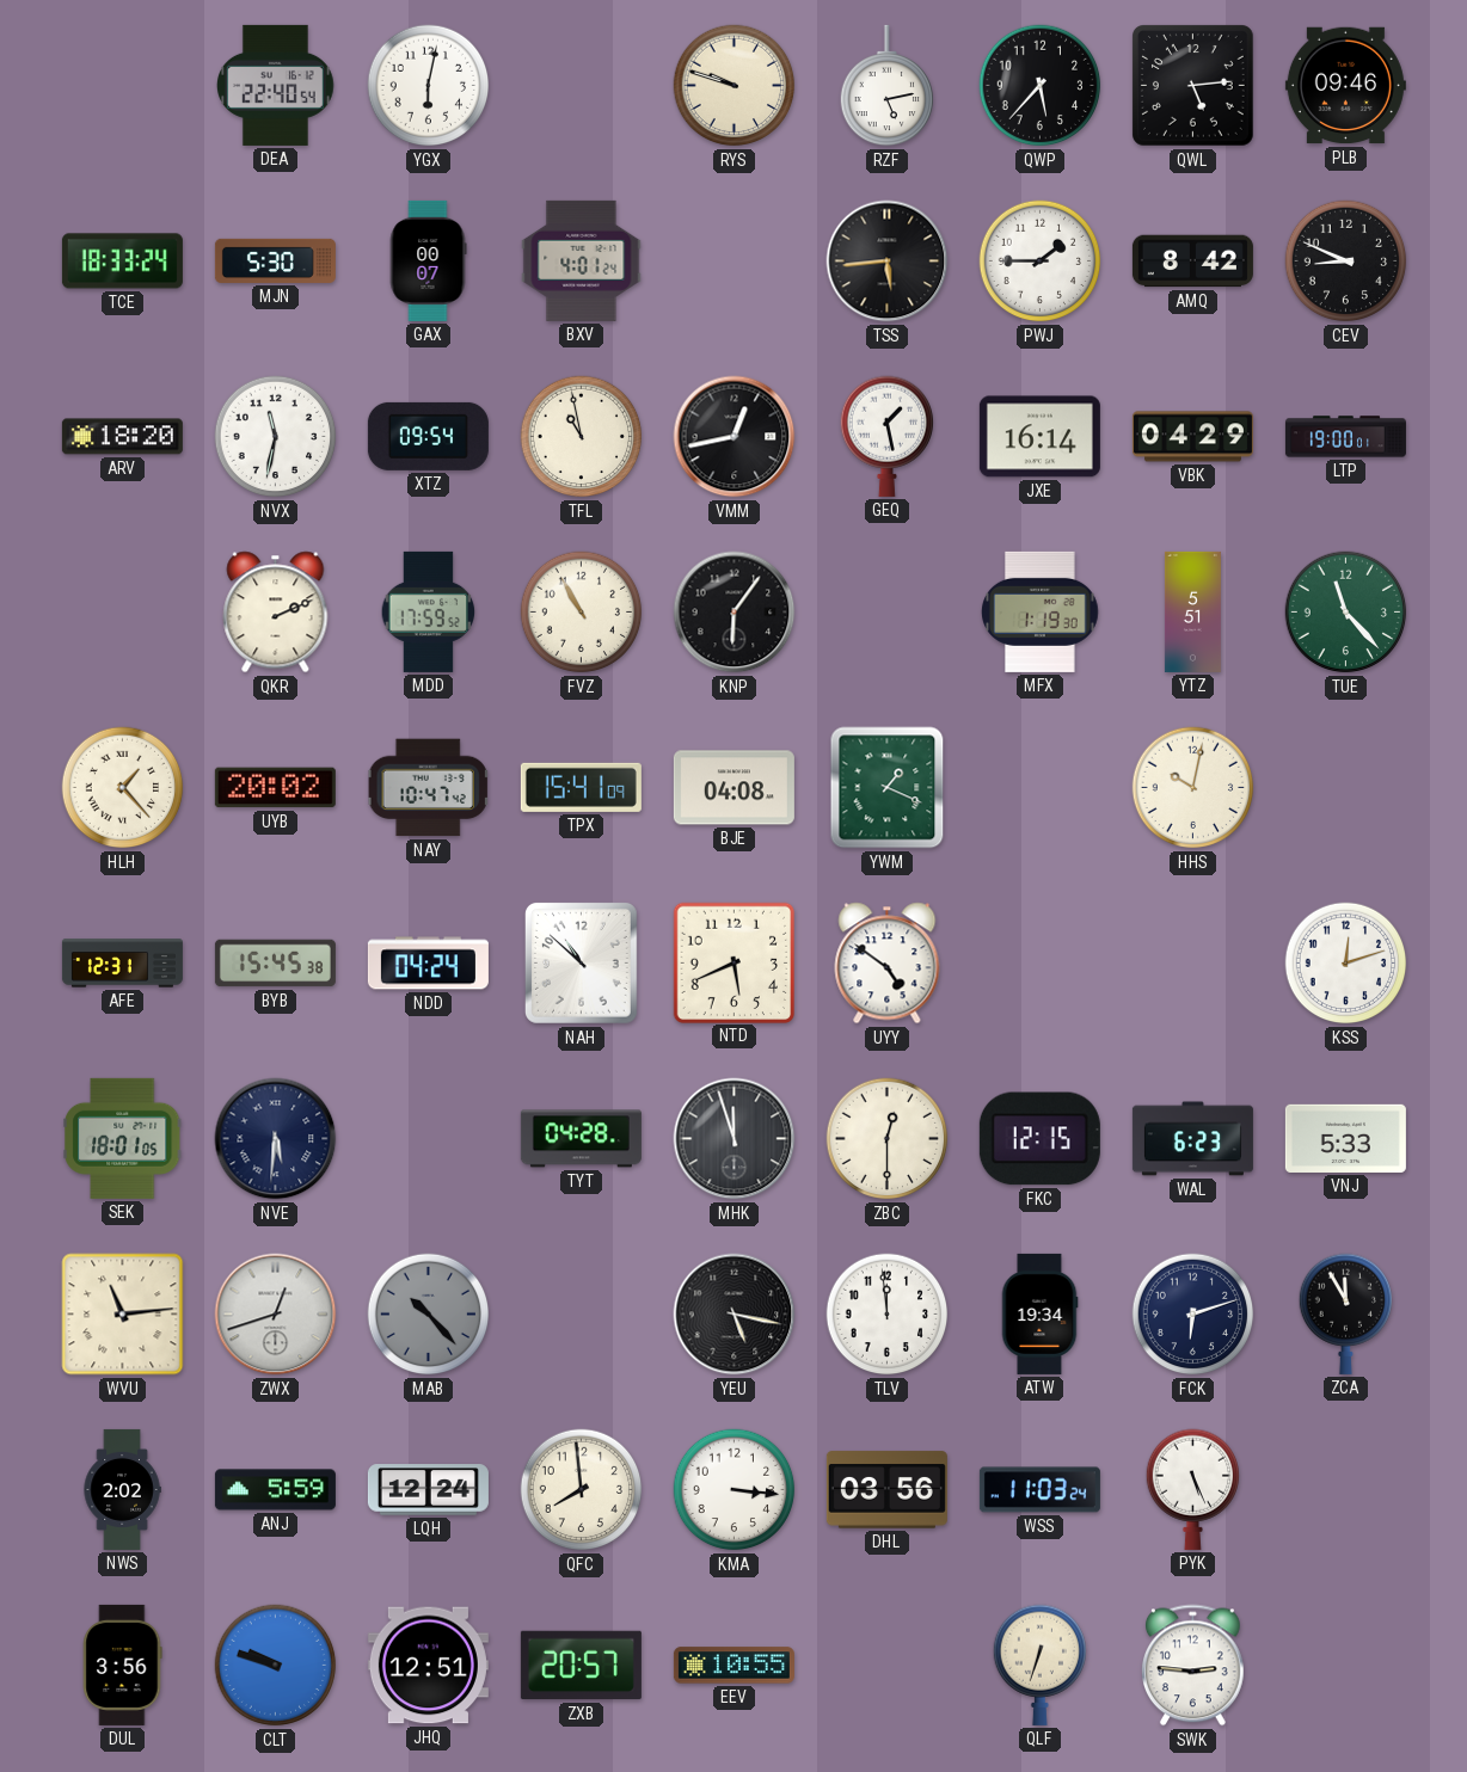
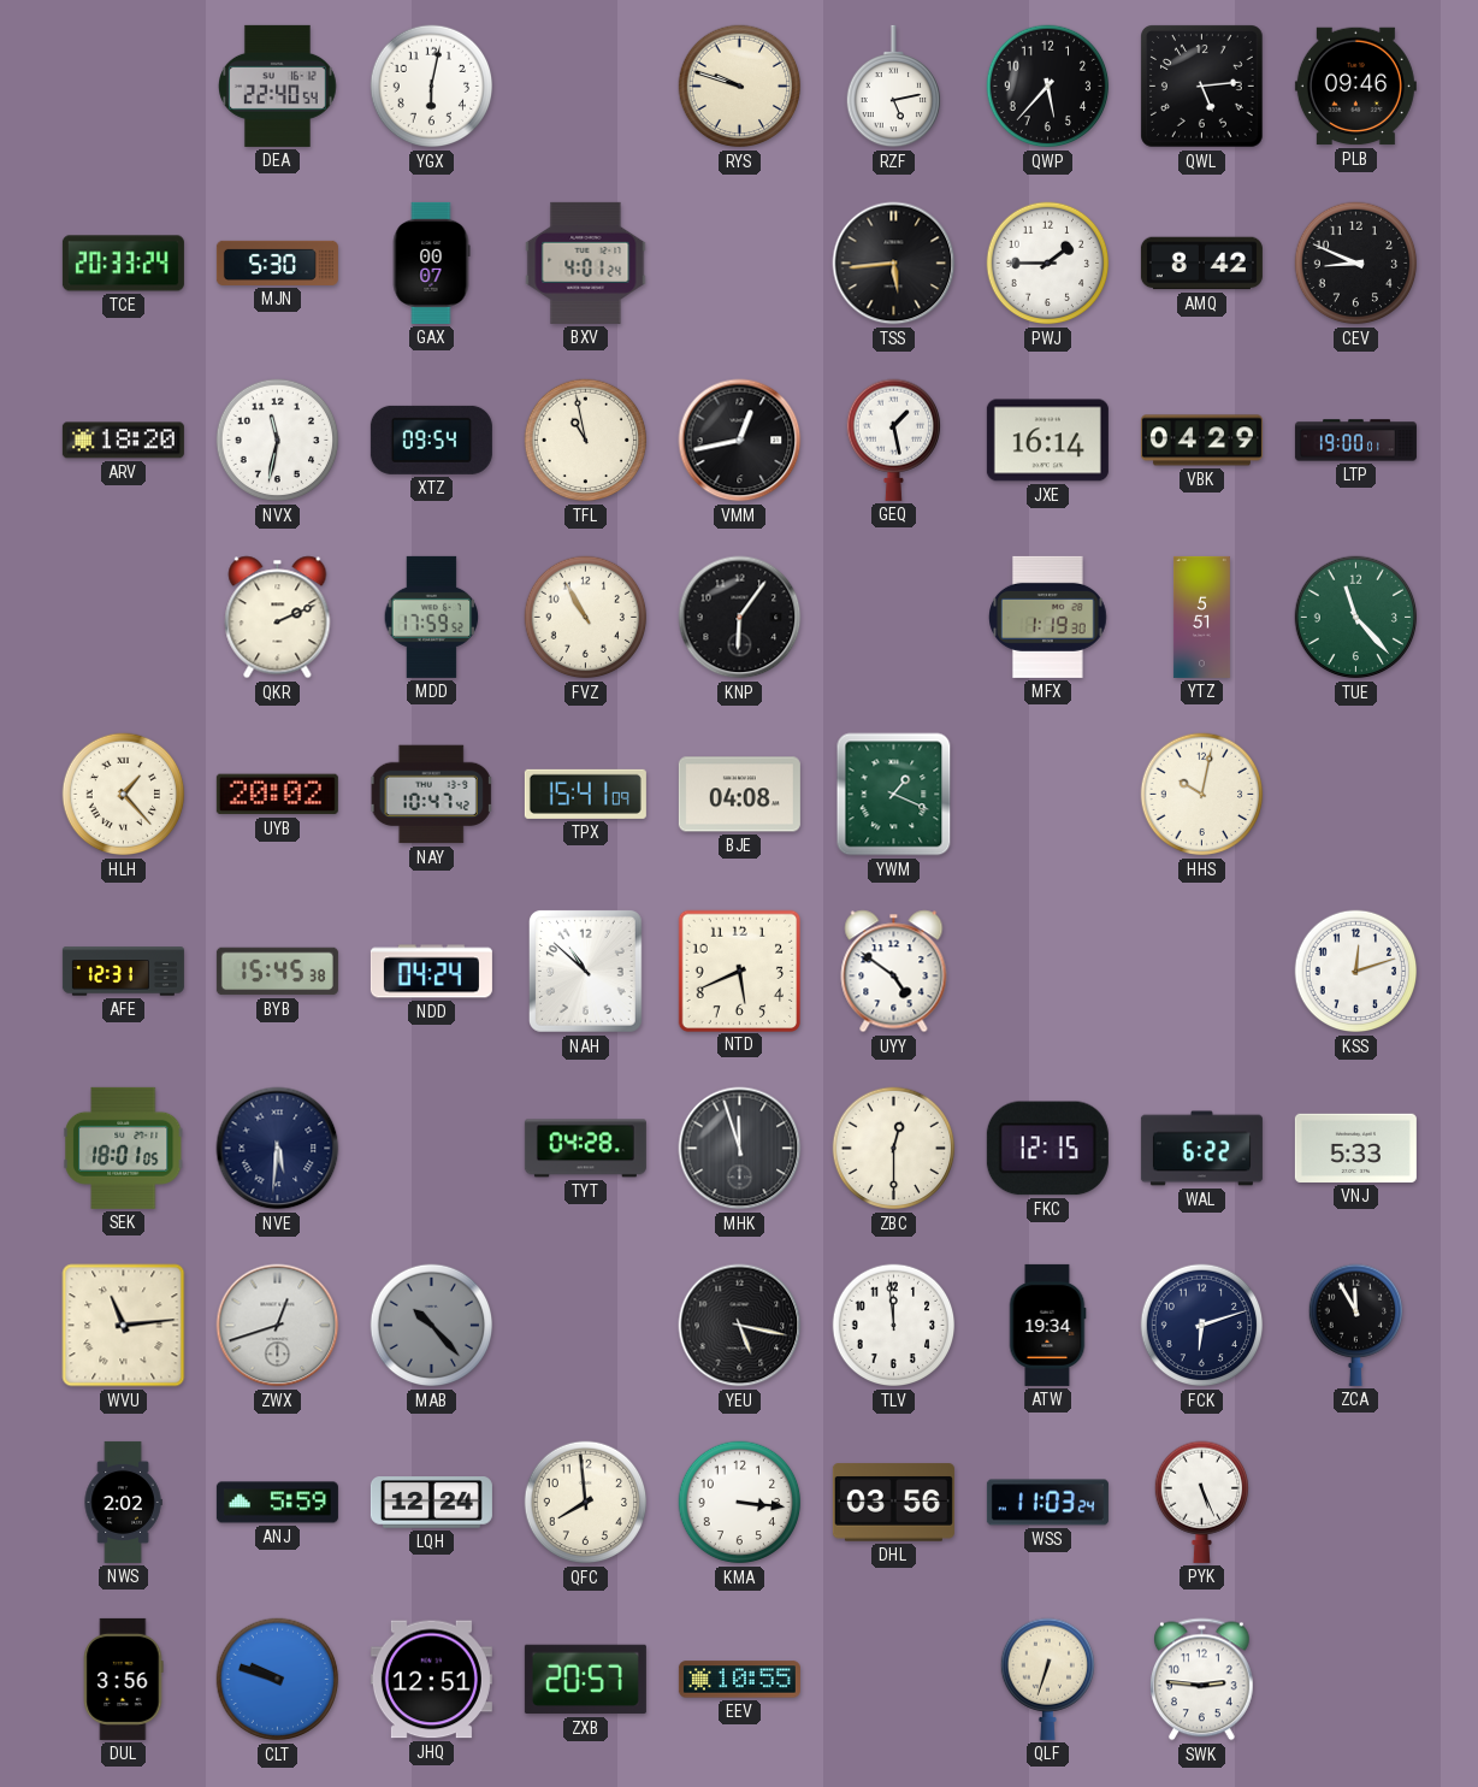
TCE: 18:33 -> 20:33
WAL: 6:23 -> 6:22
